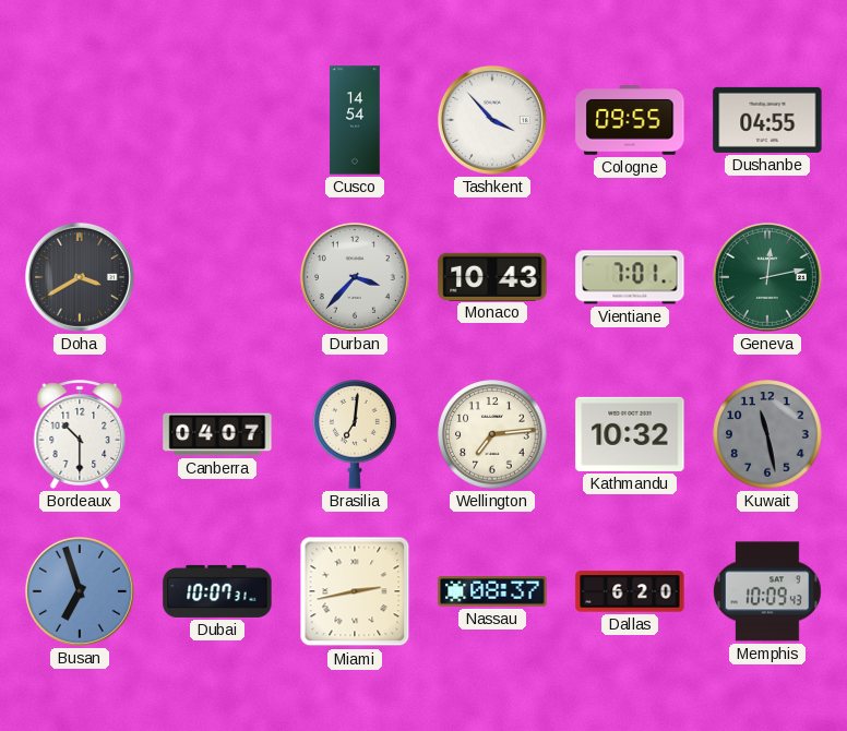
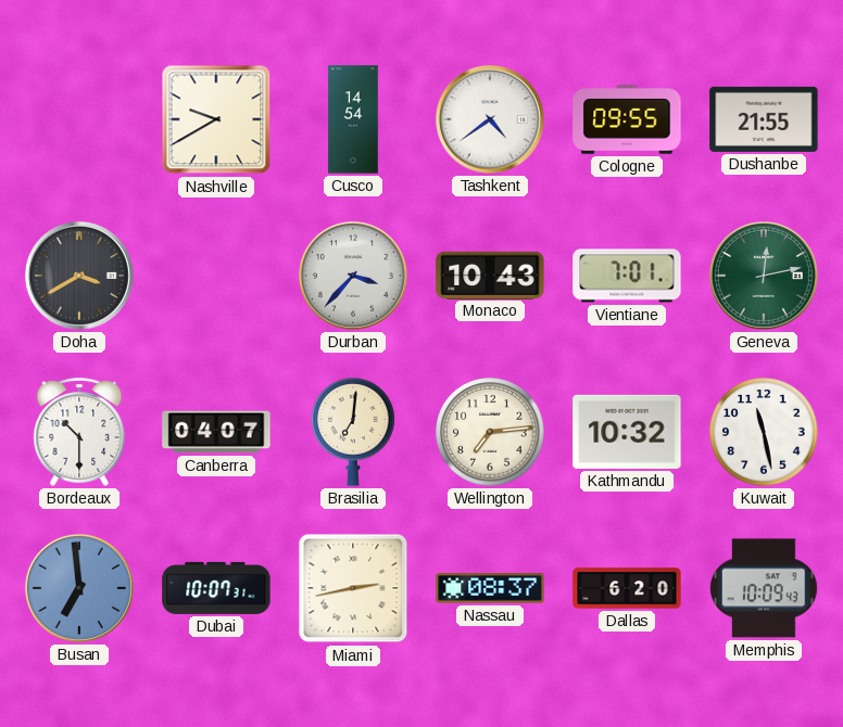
Nashville: none -> 9:40
Tashkent: 3:53 -> 4:39
Dushanbe: 04:55 -> 21:55
Kuwait dial: grey -> white
Busan: 6:57 -> 6:59
